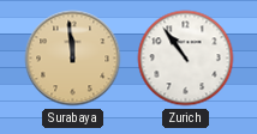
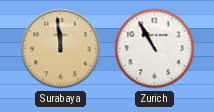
Zurich: 10:54 -> 10:55
